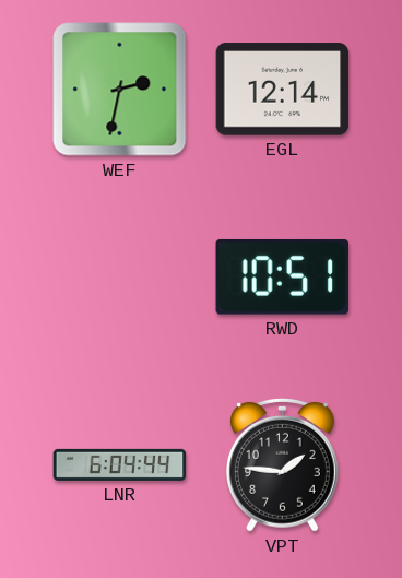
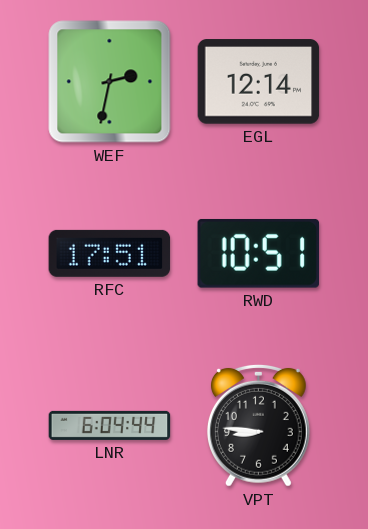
RFC: none -> 17:51
VPT: 1:46 -> 8:46
